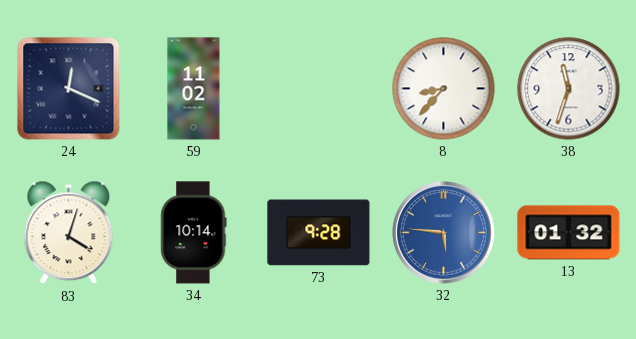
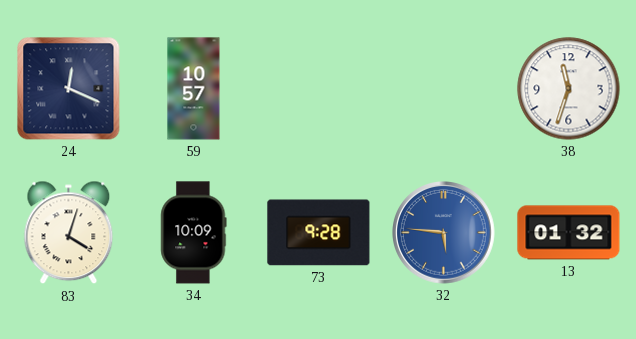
59: 11:02 -> 10:57
8: 8:37 -> none
34: 10:14 -> 10:09
